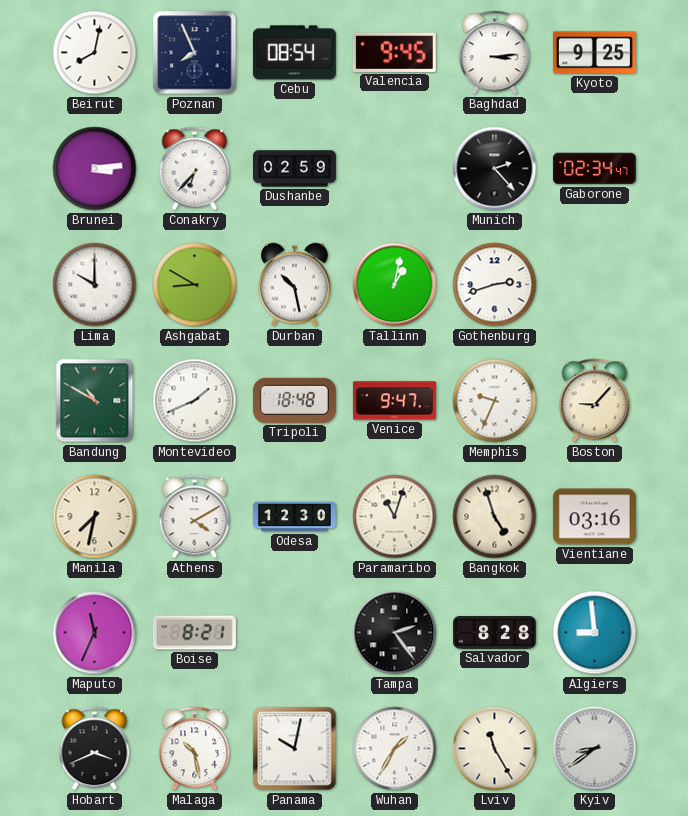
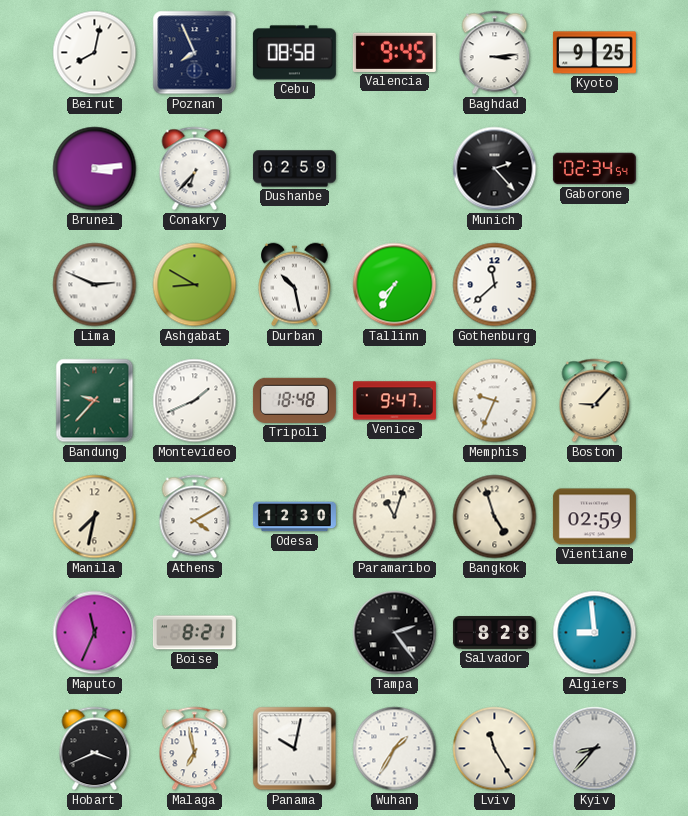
Cebu: 08:54 -> 08:58
Gaborone: 02:34:47 -> 02:34:54
Lima: 10:00 -> 2:49
Tallinn: 1:02 -> 7:35
Gothenburg: 2:42 -> 11:38
Bandung: 10:50 -> 9:37
Vientiane: 03:16 -> 02:59
Malaga: 10:28 -> 6:58
Kyiv: 8:39 -> 8:37
